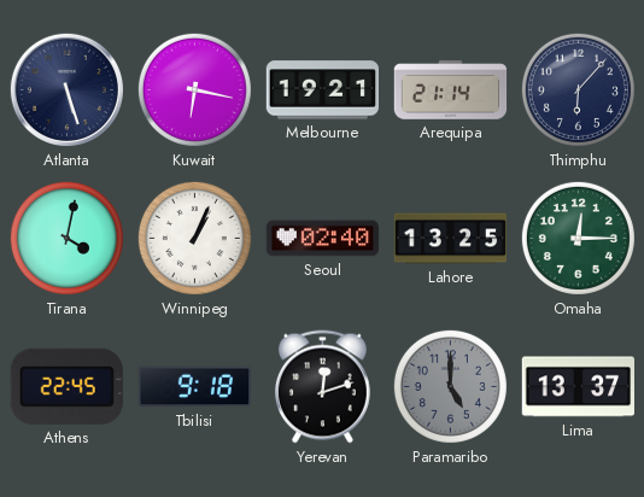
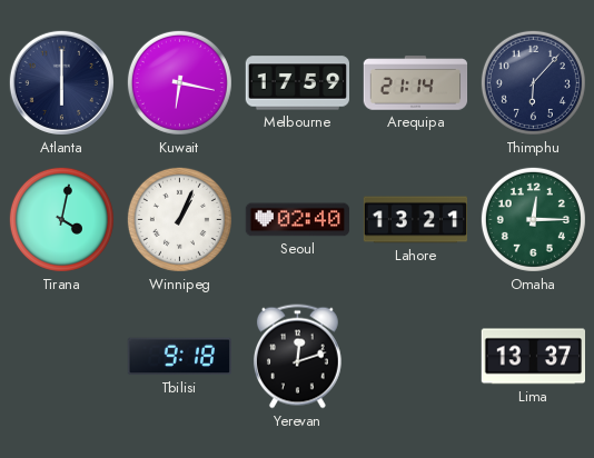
Atlanta: 5:27 -> 6:00
Melbourne: 19:21 -> 17:59
Lahore: 13:25 -> 13:21
Athens: 22:45 -> none
Paramaribo: 5:00 -> none
